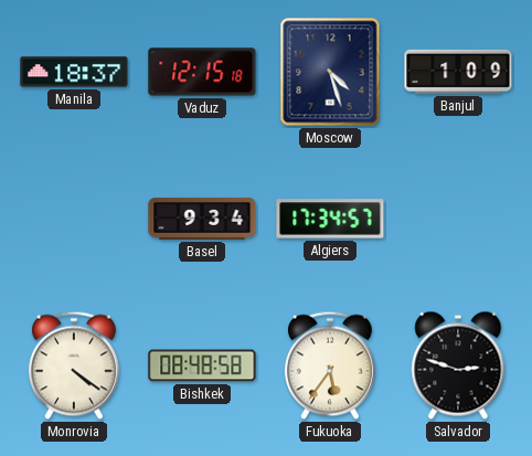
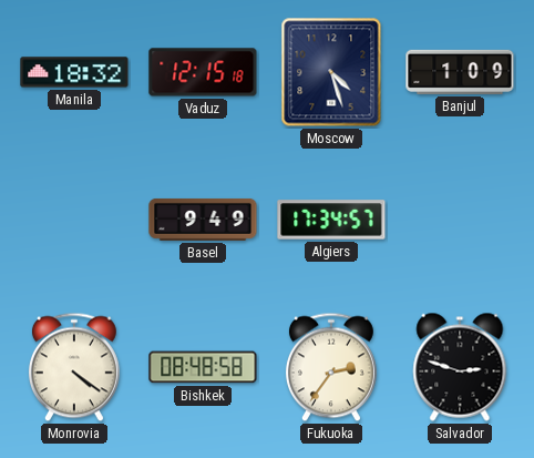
Manila: 18:37 -> 18:32
Basel: 9:34 -> 9:49
Fukuoka: 5:36 -> 2:36
